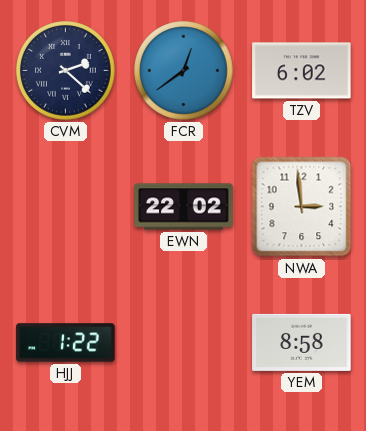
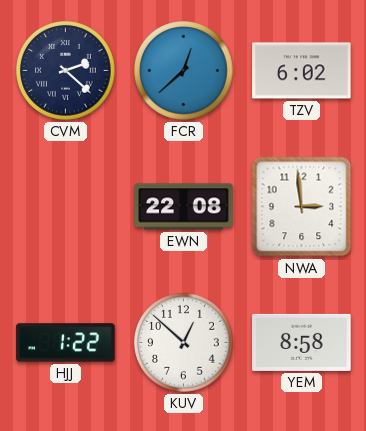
FCR: 12:39 -> 12:38
EWN: 22:02 -> 22:08
KUV: none -> 12:52
